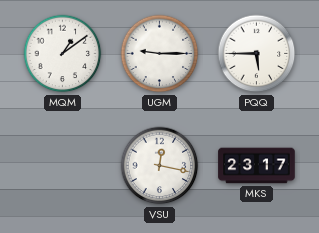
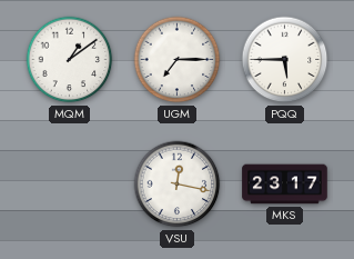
UGM: 9:15 -> 7:15
